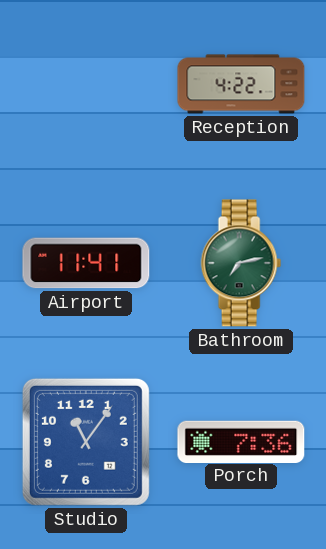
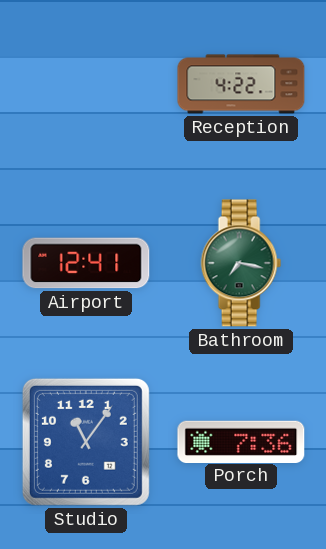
Airport: 11:41 -> 12:41
Bathroom: 7:13 -> 7:17
